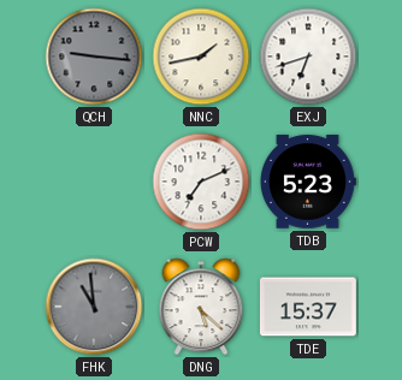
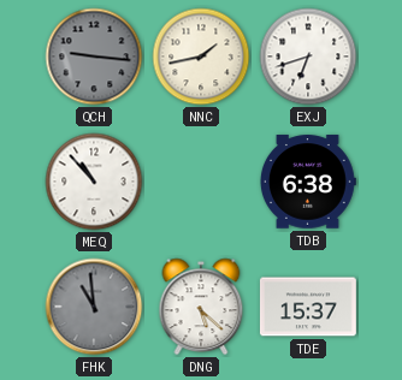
MEQ: none -> 10:53
PCW: 7:11 -> none
TDB: 5:23 -> 6:38
